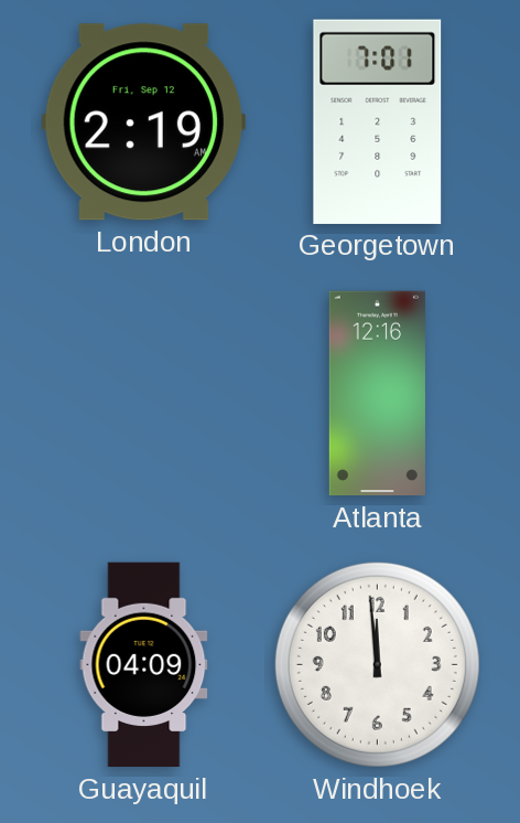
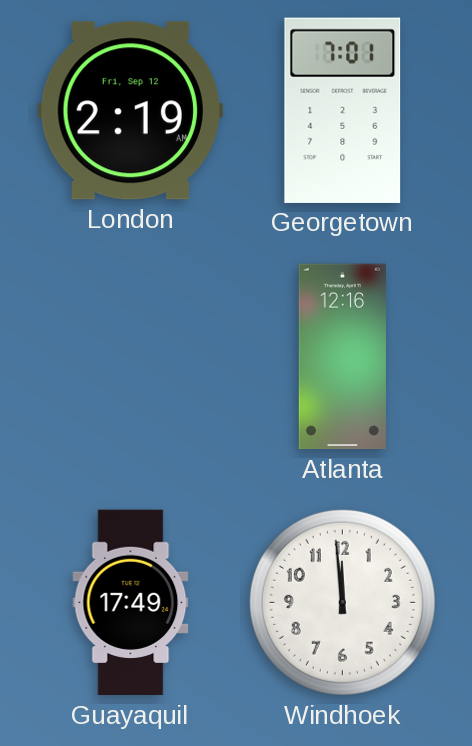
Guayaquil: 04:09 -> 17:49
